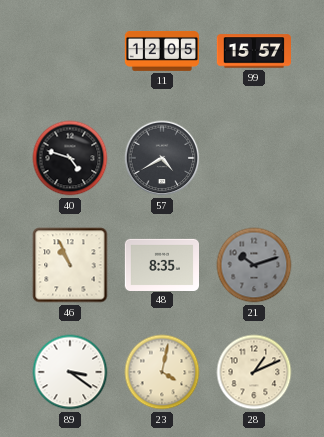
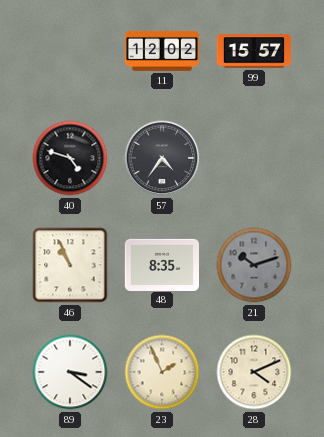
11: 12:05 -> 12:02
57: 4:40 -> 4:36
23: 4:02 -> 1:56
28: 1:11 -> 4:11
